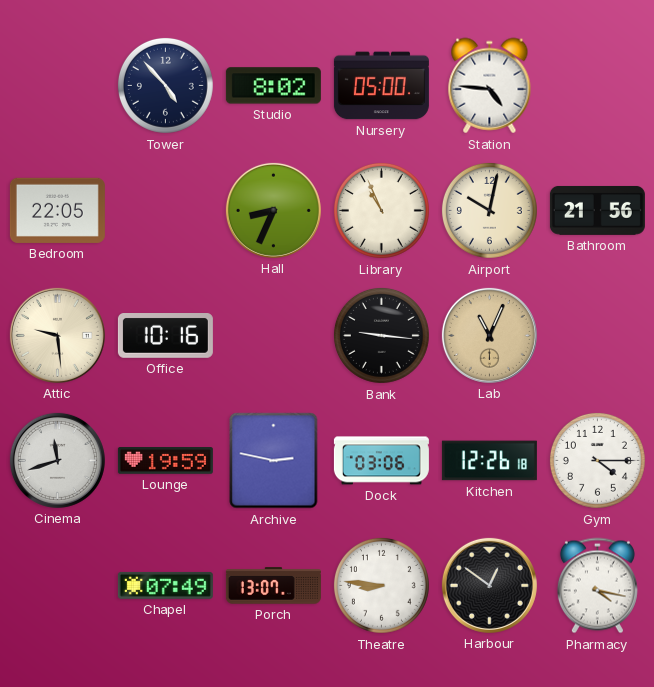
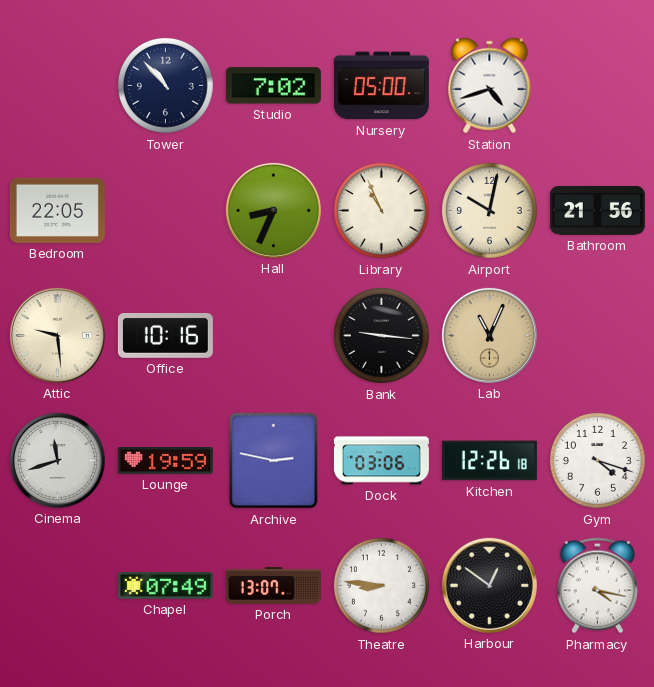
Tower: 4:53 -> 10:53
Studio: 8:02 -> 7:02
Station: 4:46 -> 4:42
Gym: 4:15 -> 4:18
